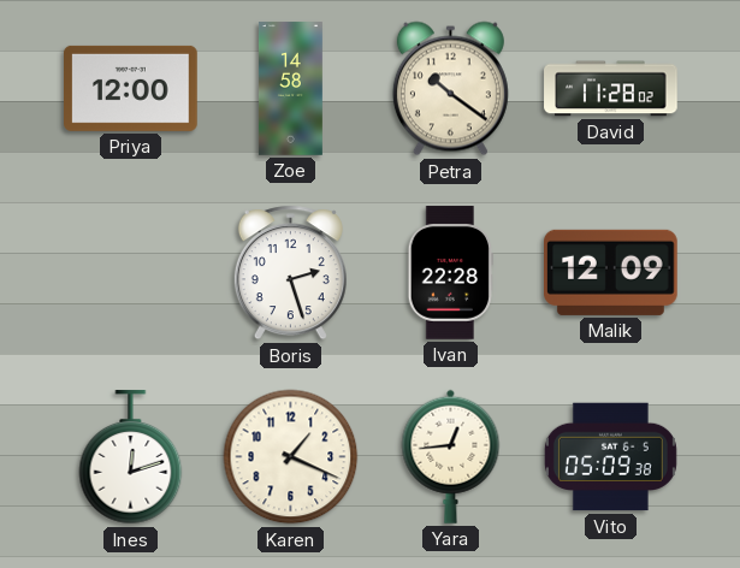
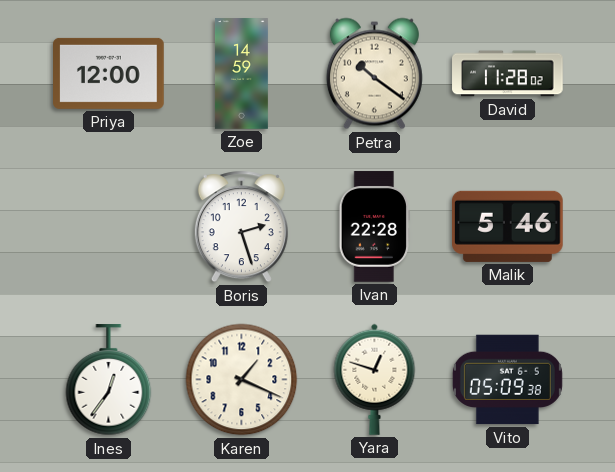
Zoe: 14:58 -> 14:59
Malik: 12:09 -> 5:46
Ines: 12:12 -> 12:36
Yara: 12:44 -> 12:48
